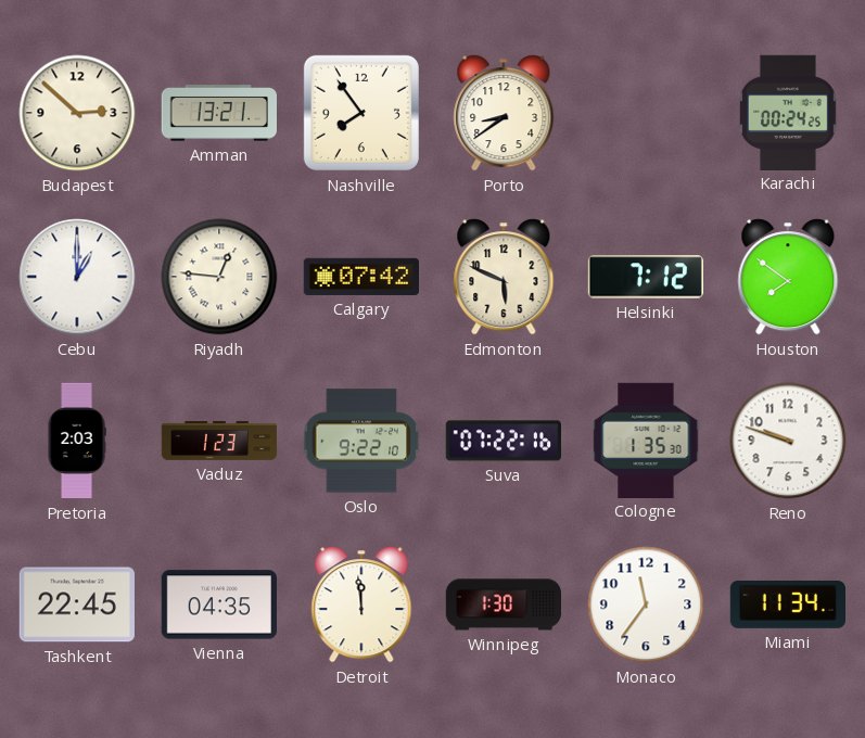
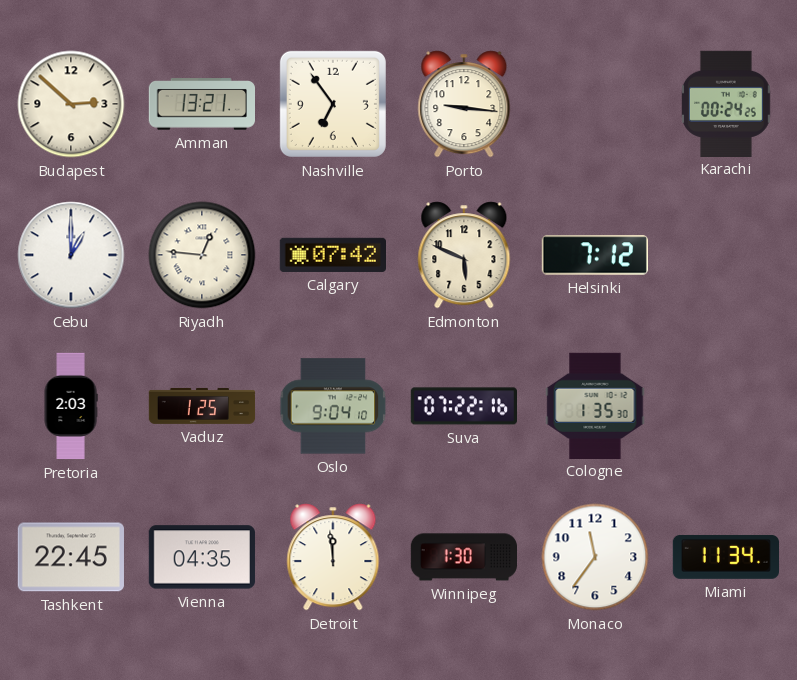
Nashville: 7:54 -> 6:54
Porto: 8:39 -> 9:16
Houston: 7:51 -> none
Vaduz: 1:23 -> 1:25
Oslo: 9:22 -> 9:04
Reno: 9:48 -> none
